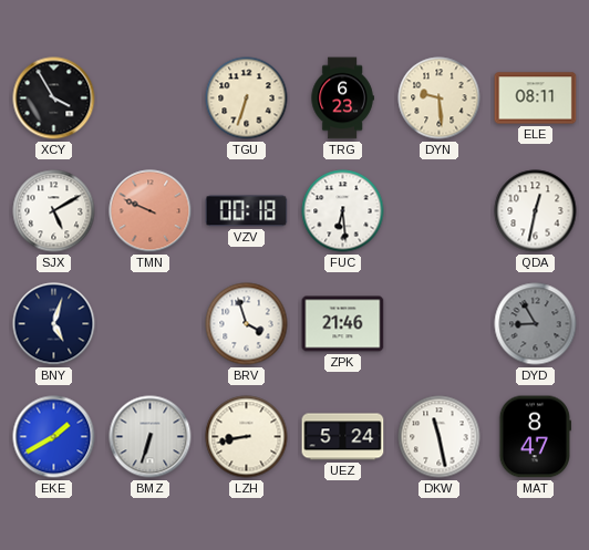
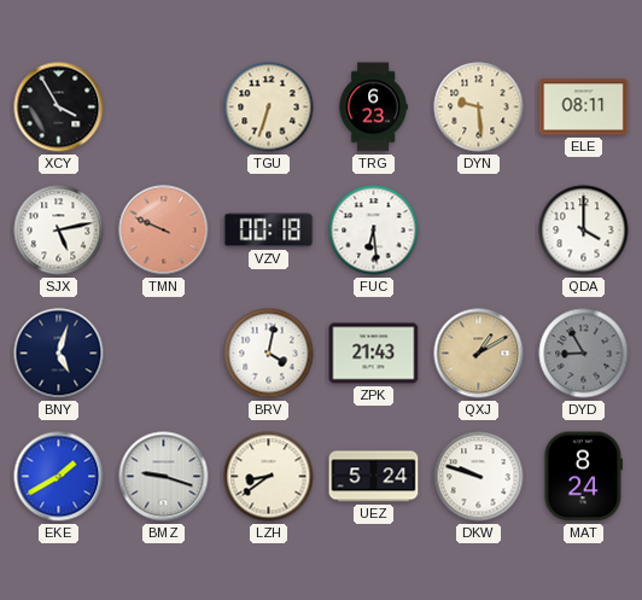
SJX: 5:10 -> 5:13
QDA: 12:32 -> 4:00
BRV: 3:57 -> 4:02
ZPK: 21:46 -> 21:43
QXJ: none -> 1:10
BMZ: 6:33 -> 9:18
LZH: 8:43 -> 8:39
DKW: 11:28 -> 9:48
MAT: 8:47 -> 8:24
